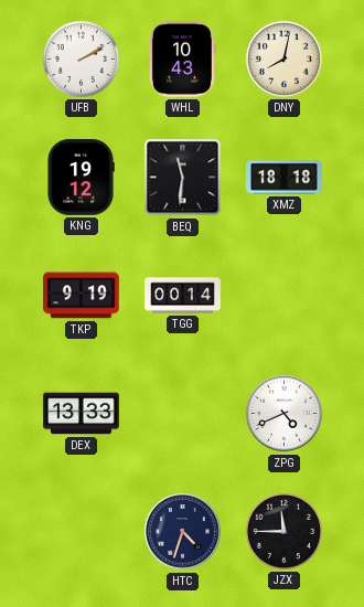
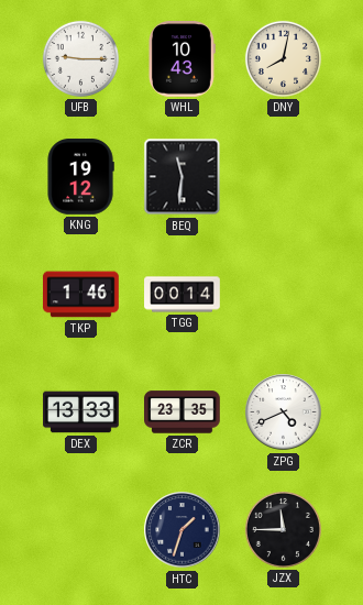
UFB: 2:10 -> 9:15
XMZ: 18:18 -> none
TKP: 9:19 -> 1:46
ZCR: none -> 23:35
HTC: 4:33 -> 1:33
